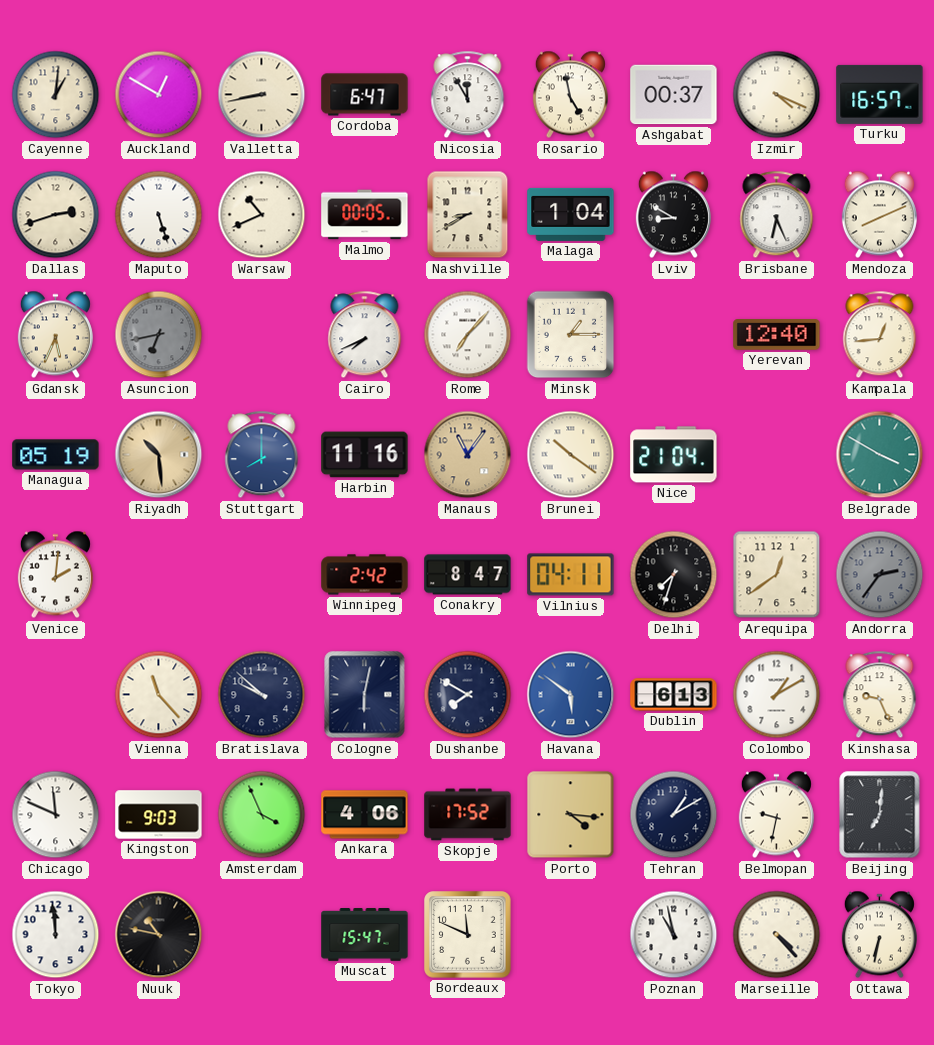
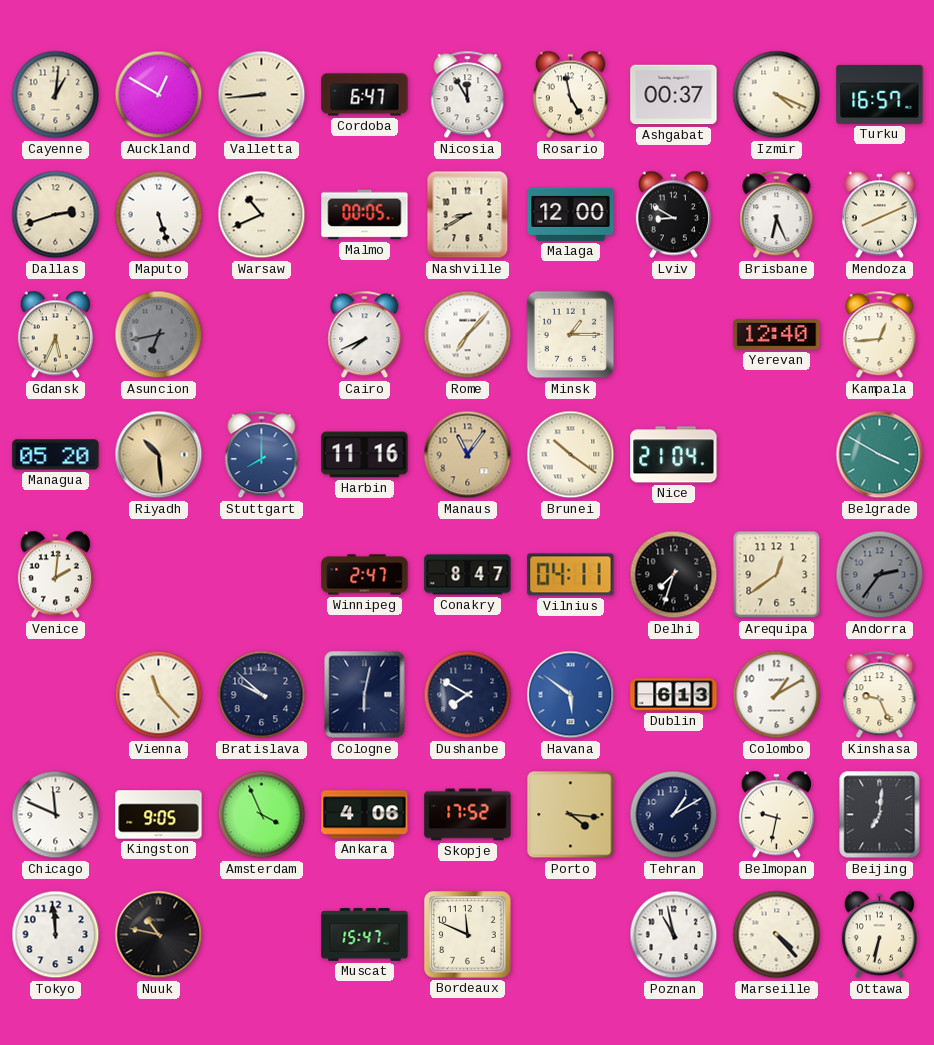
Valletta: 8:43 -> 8:44
Malaga: 1:04 -> 12:00
Managua: 05:19 -> 05:20
Winnipeg: 2:42 -> 2:47
Kingston: 9:03 -> 9:05
